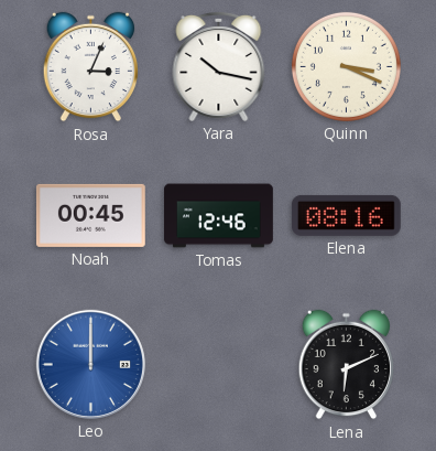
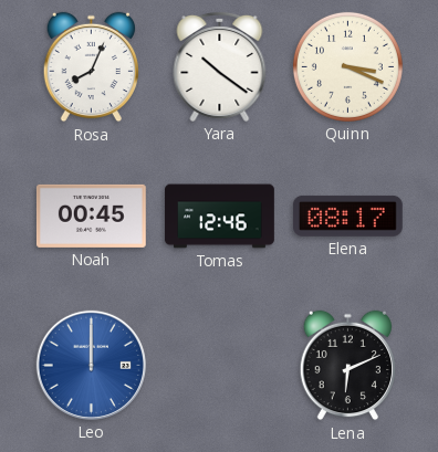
Rosa: 3:04 -> 8:04
Yara: 10:17 -> 10:21
Elena: 08:16 -> 08:17
